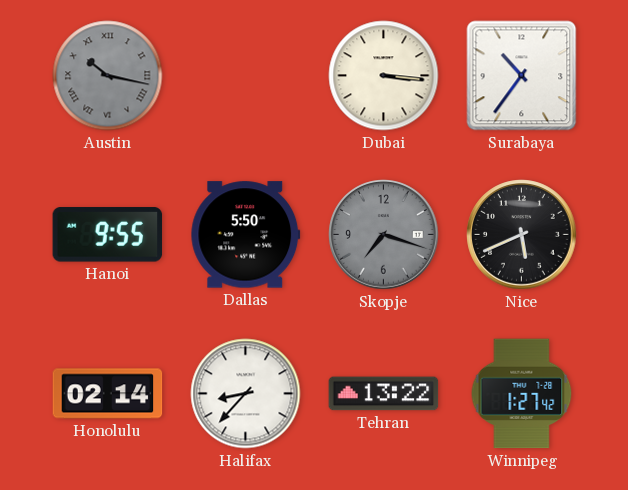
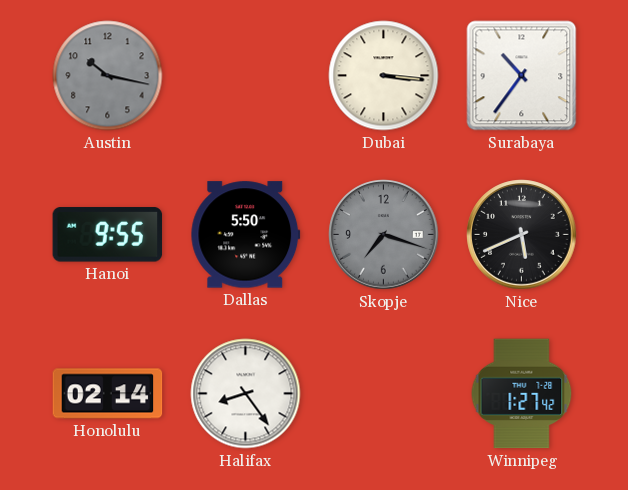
Austin numerals: Roman -> Arabic
Halifax: 8:37 -> 8:24
Tehran: 13:22 -> none
